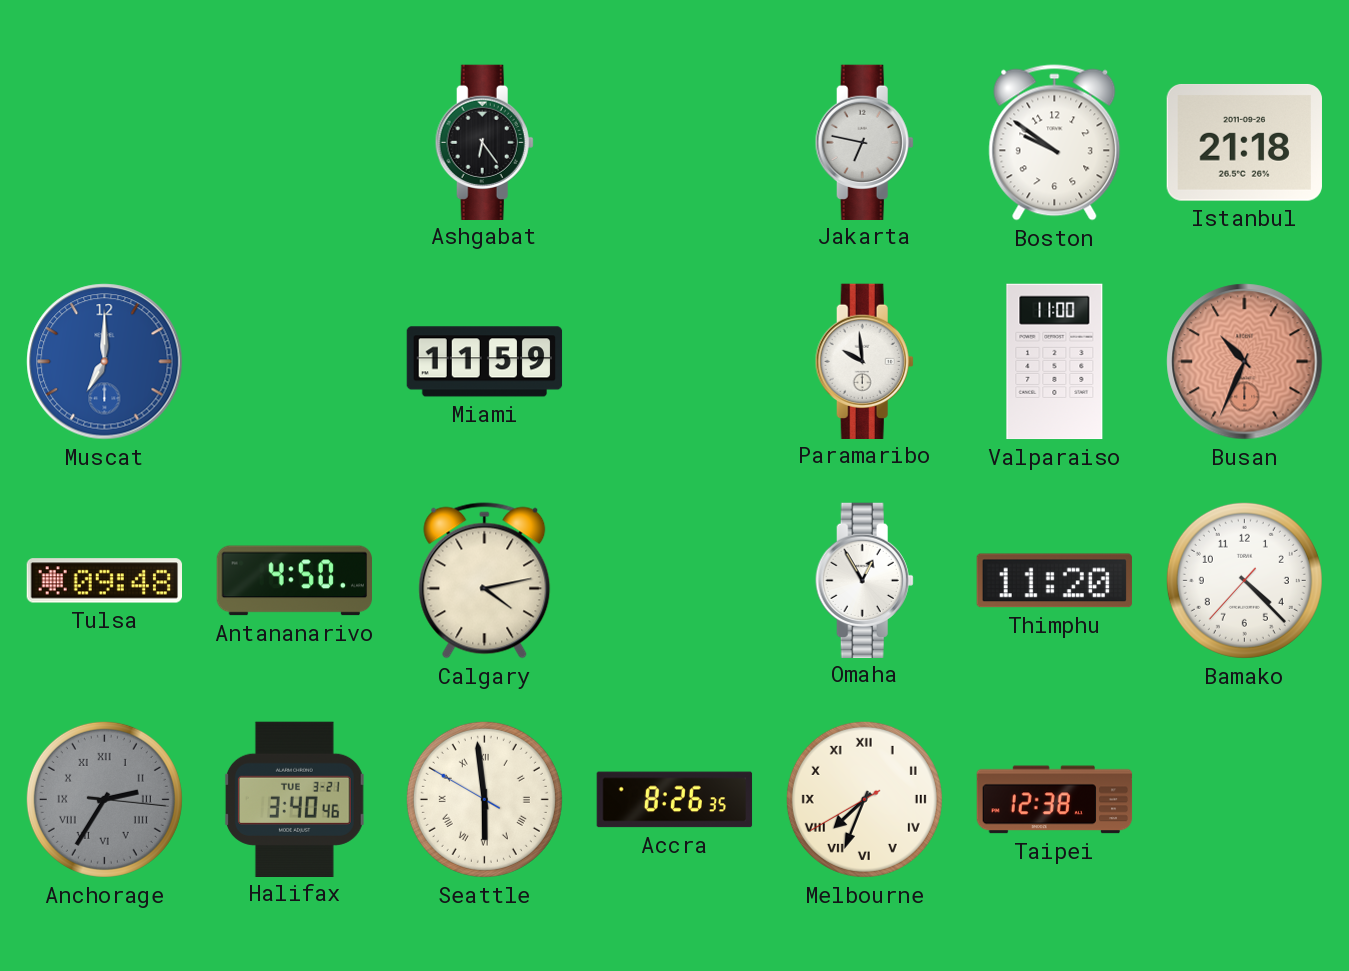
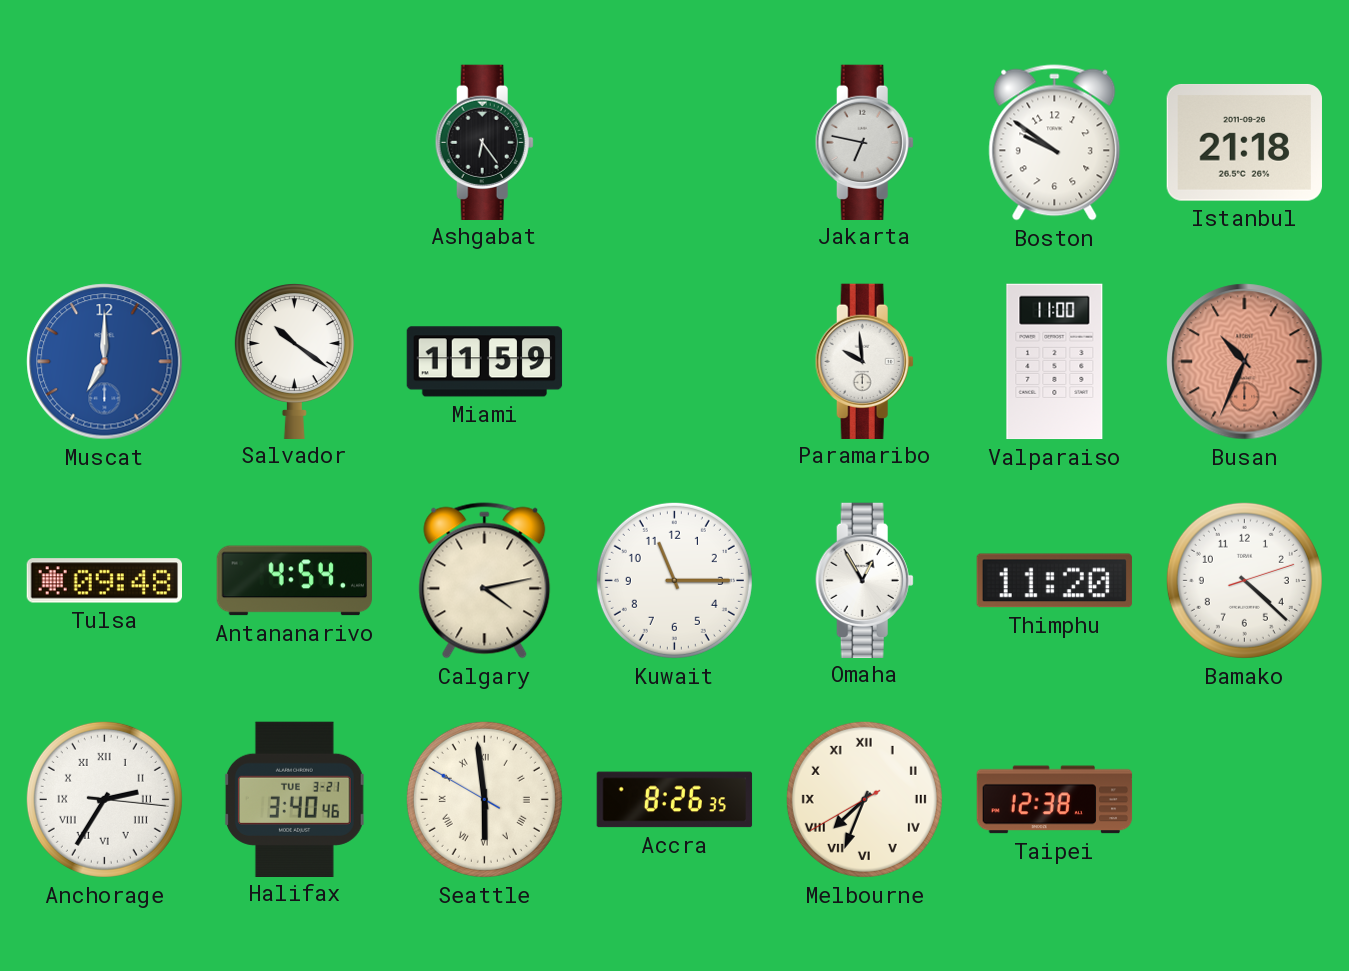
Salvador: none -> 10:21
Antananarivo: 4:50 -> 4:54
Kuwait: none -> 11:15
Bamako: 4:22:37 -> 4:22:12
Anchorage dial: grey -> white
